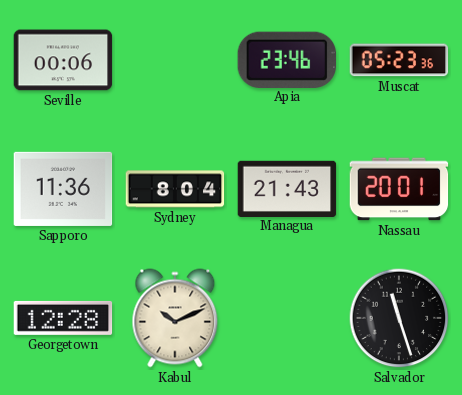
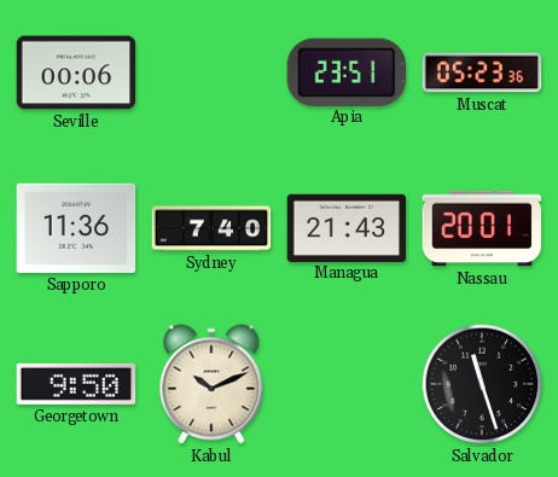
Apia: 23:46 -> 23:51
Sydney: 8:04 -> 7:40
Georgetown: 12:28 -> 9:50
